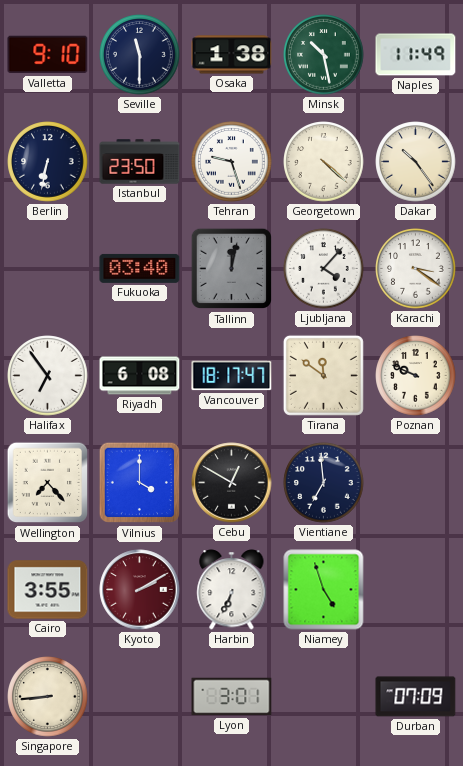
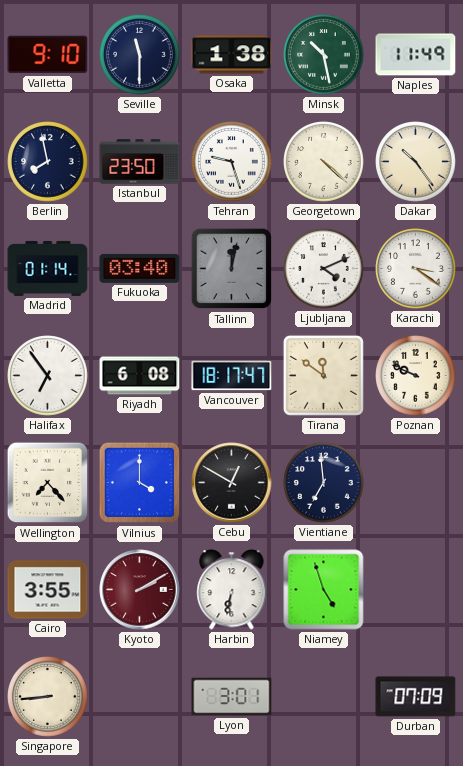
Berlin: 6:32 -> 7:58
Madrid: none -> 01:14
Ljubljana: 4:07 -> 4:11
Harbin: 6:34 -> 6:32
